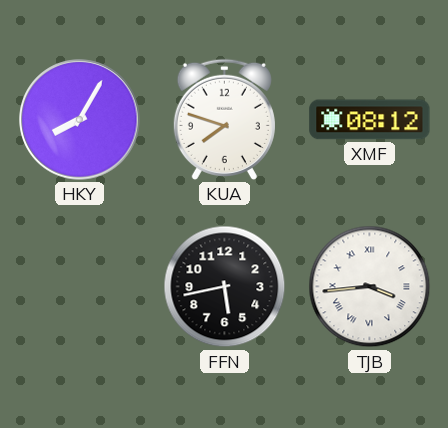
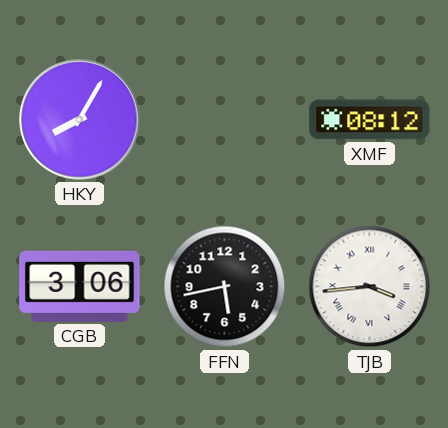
KUA: 7:48 -> none
CGB: none -> 3:06
